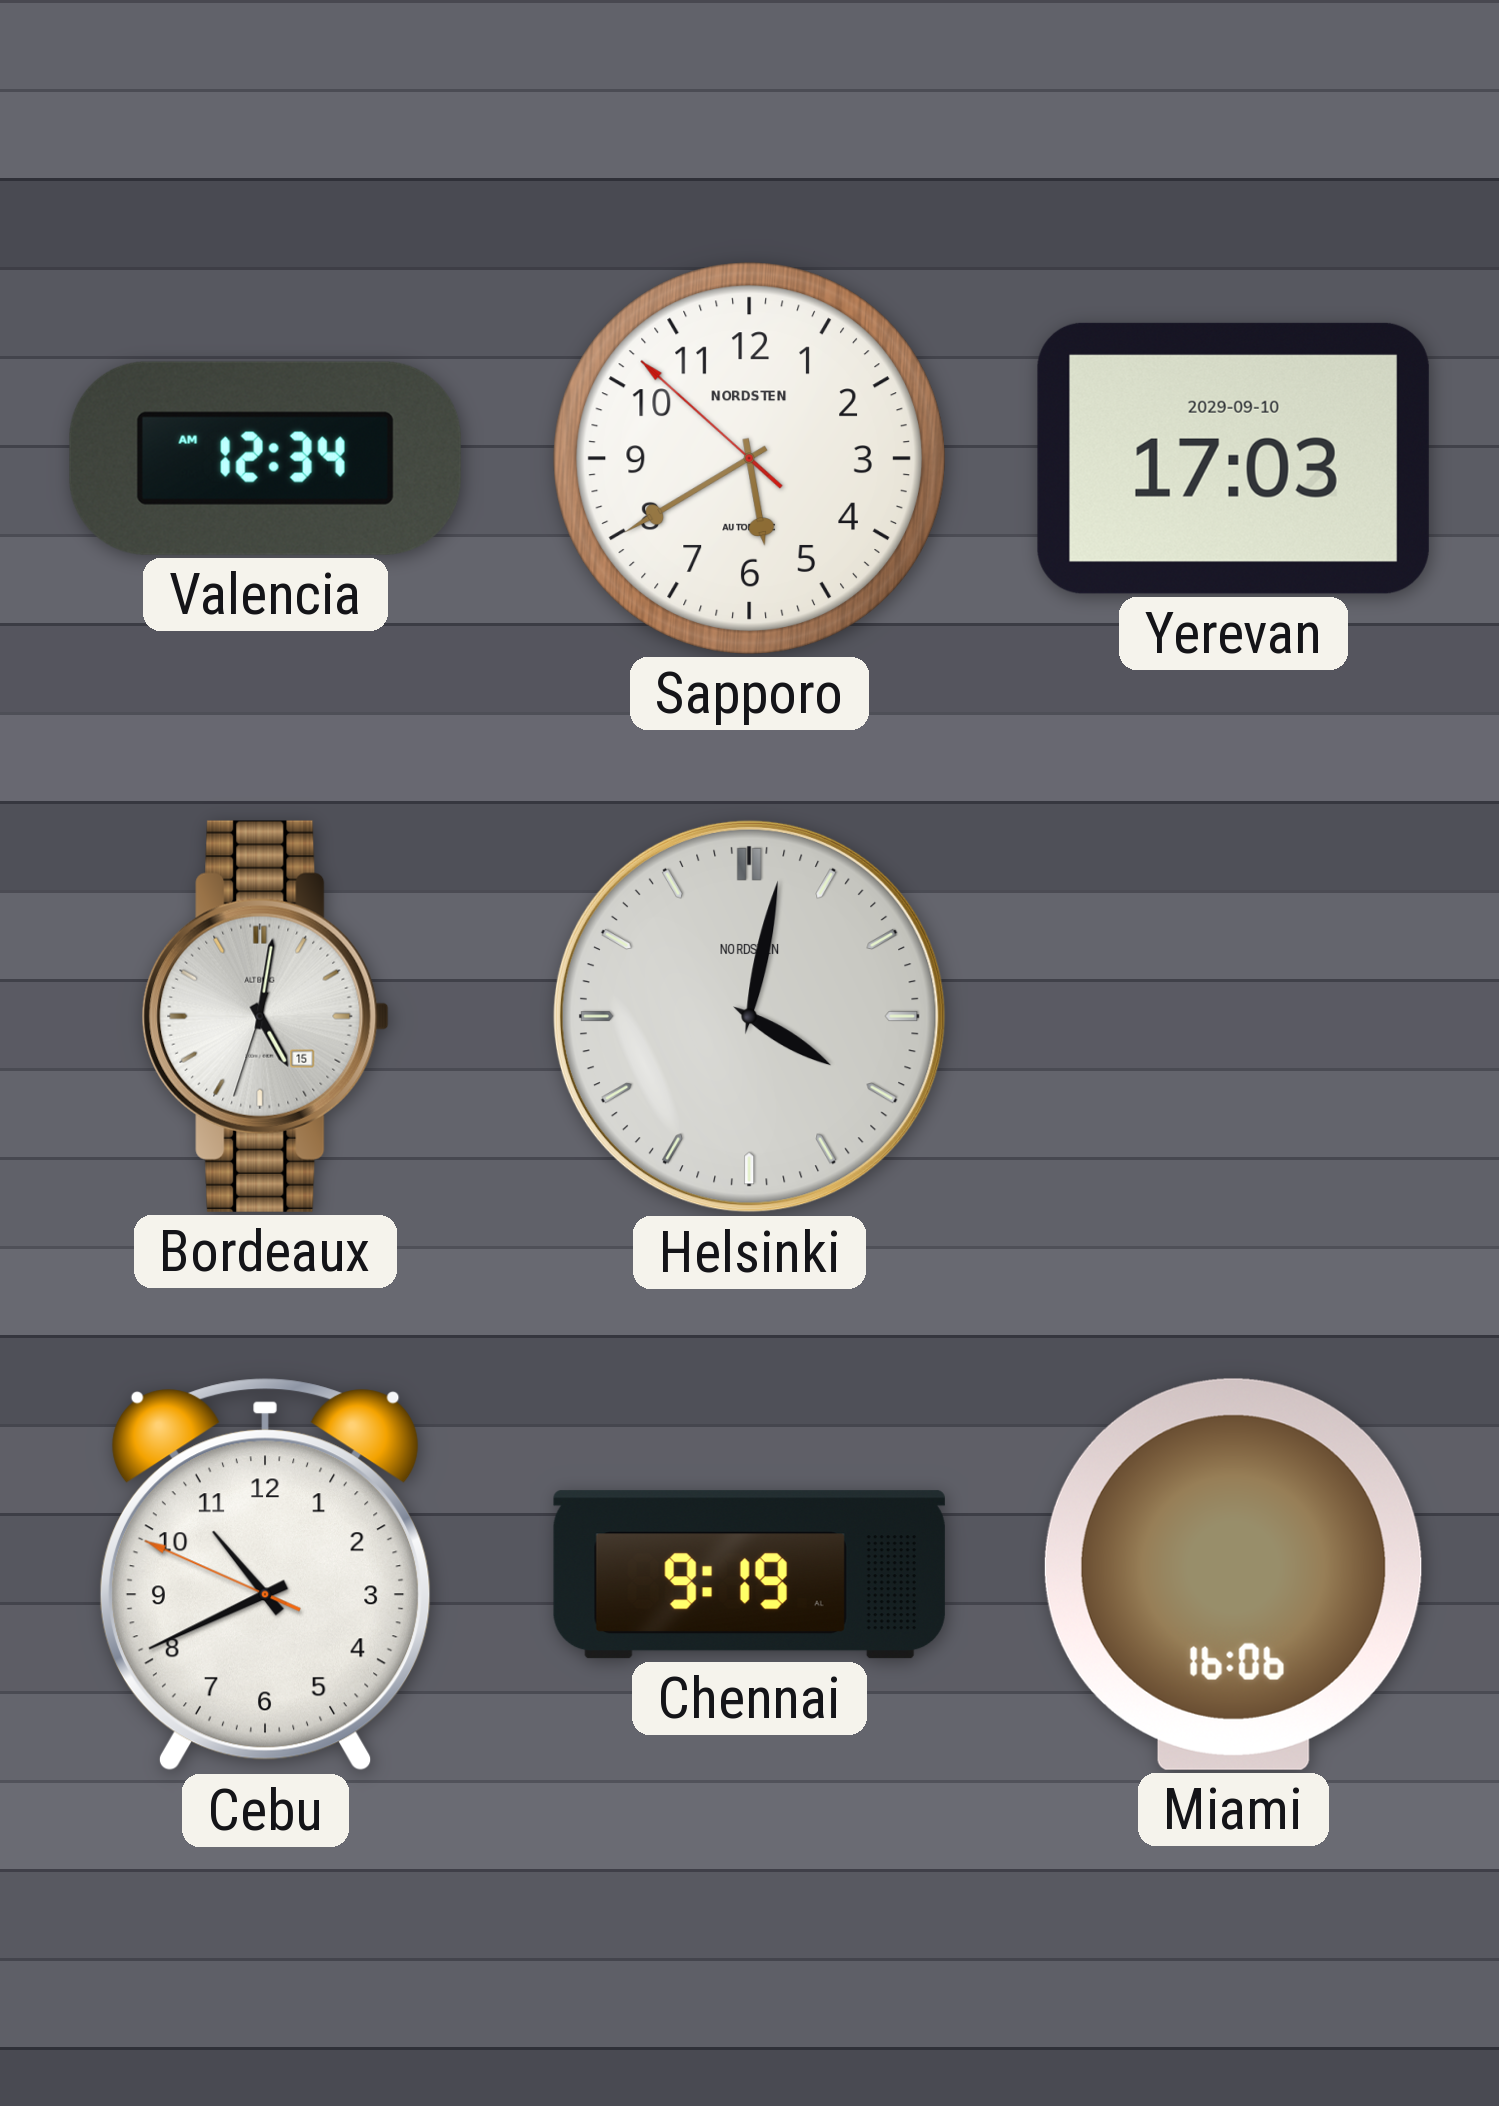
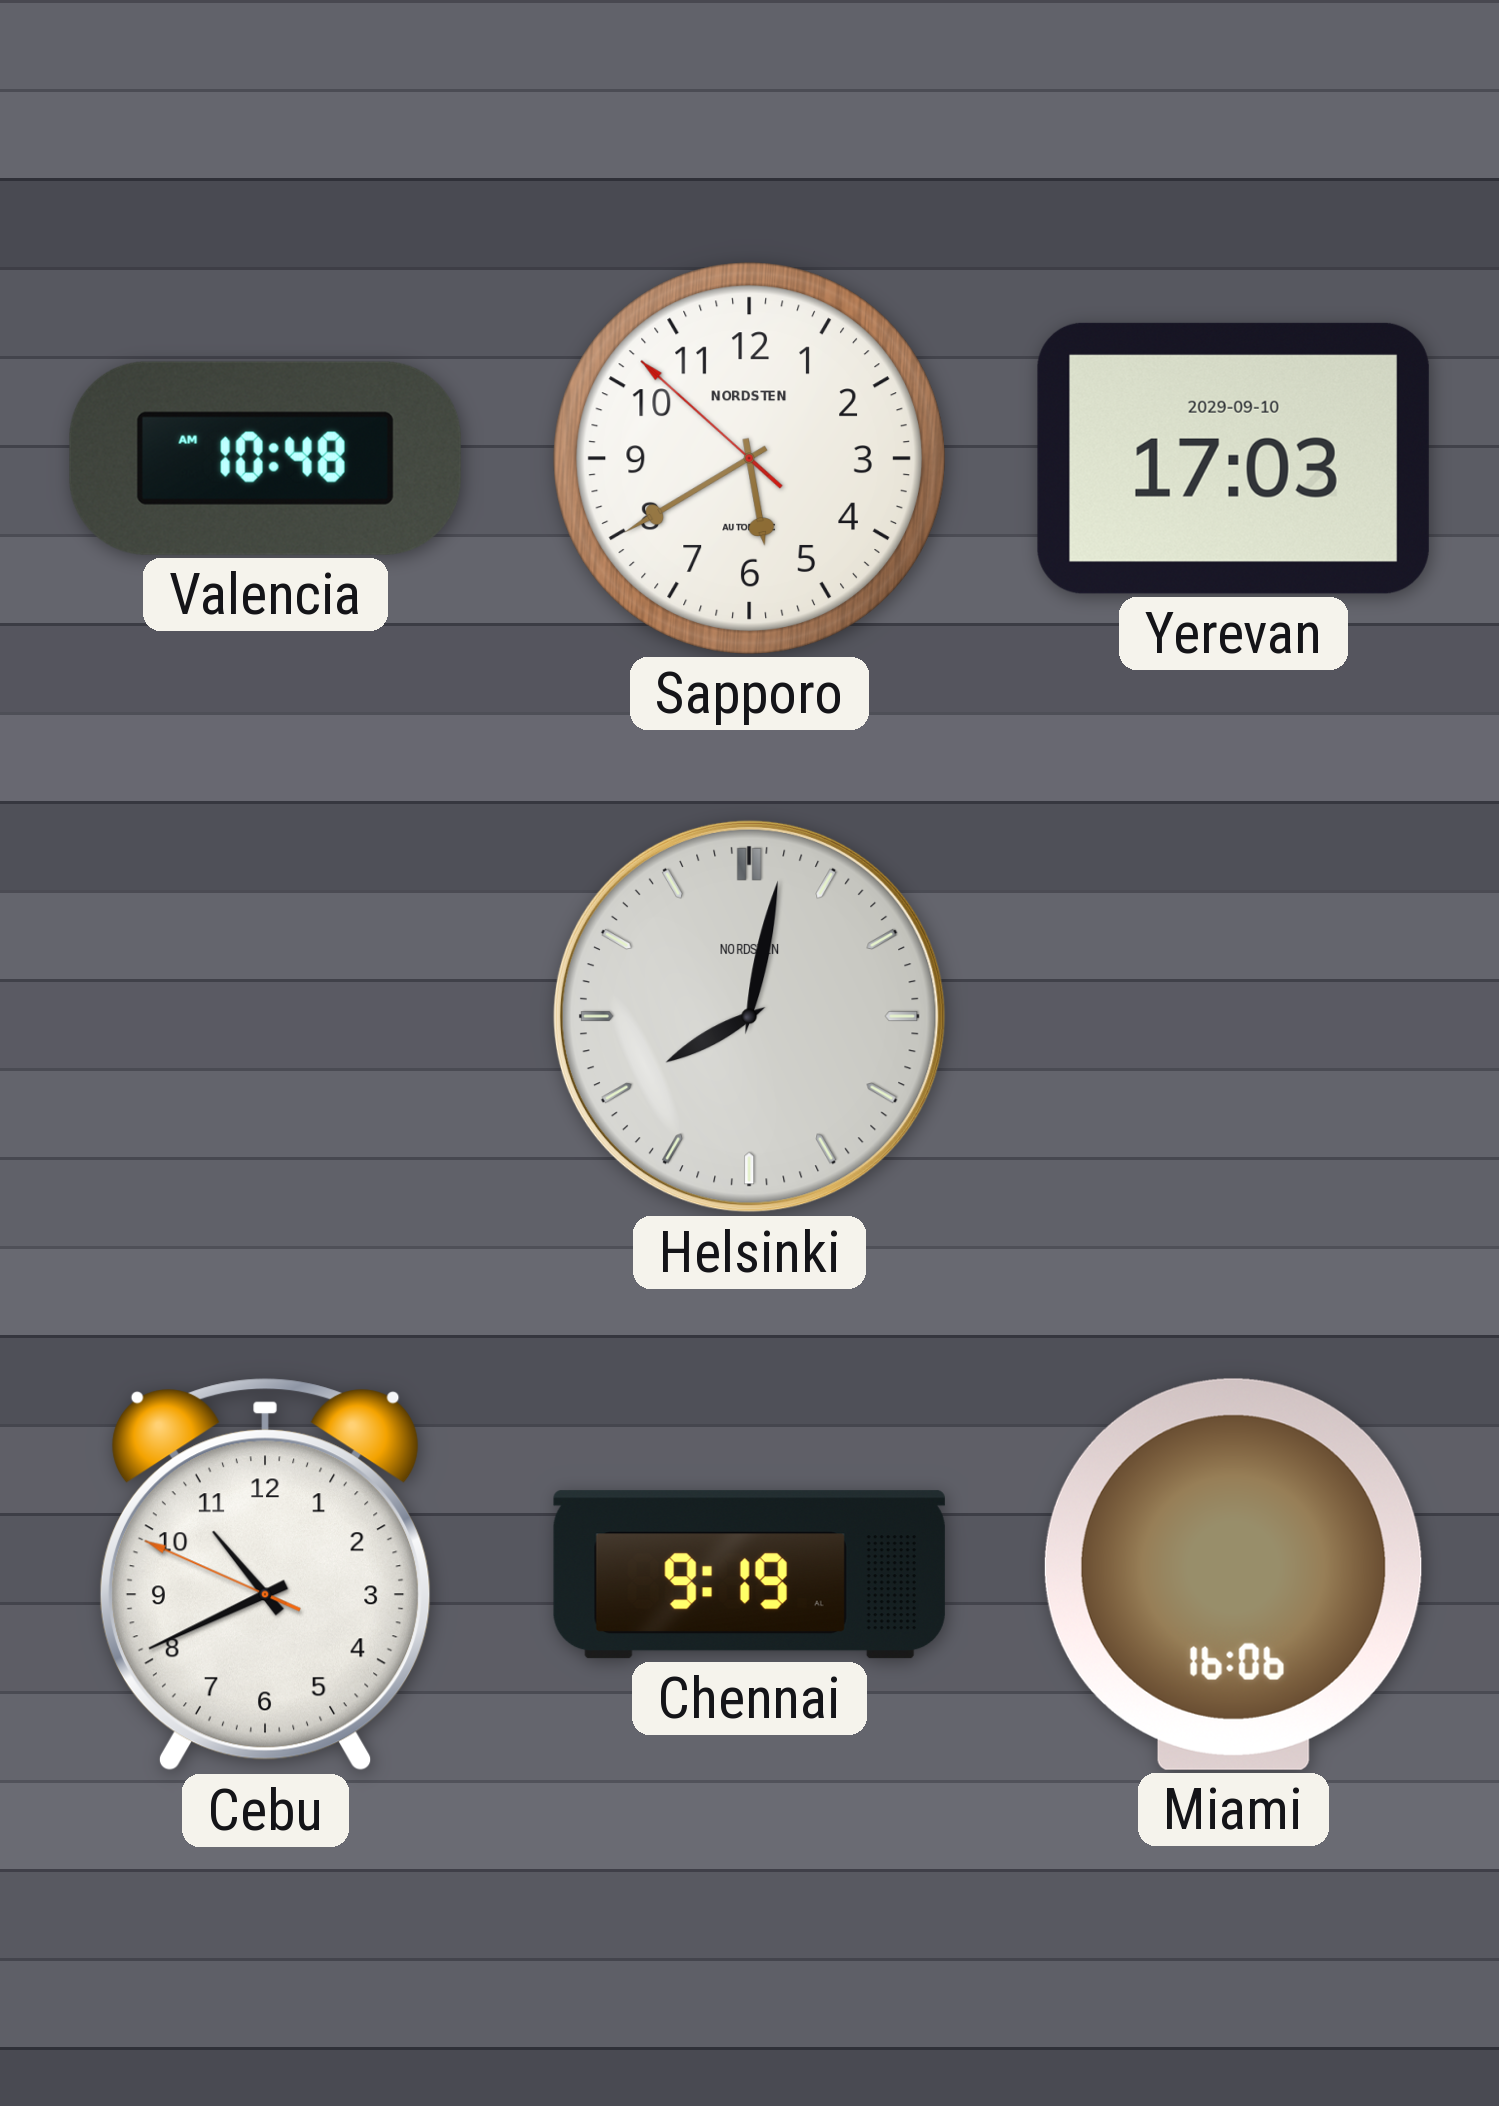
Valencia: 12:34 -> 10:48
Bordeaux: 5:01 -> none
Helsinki: 4:02 -> 8:02
